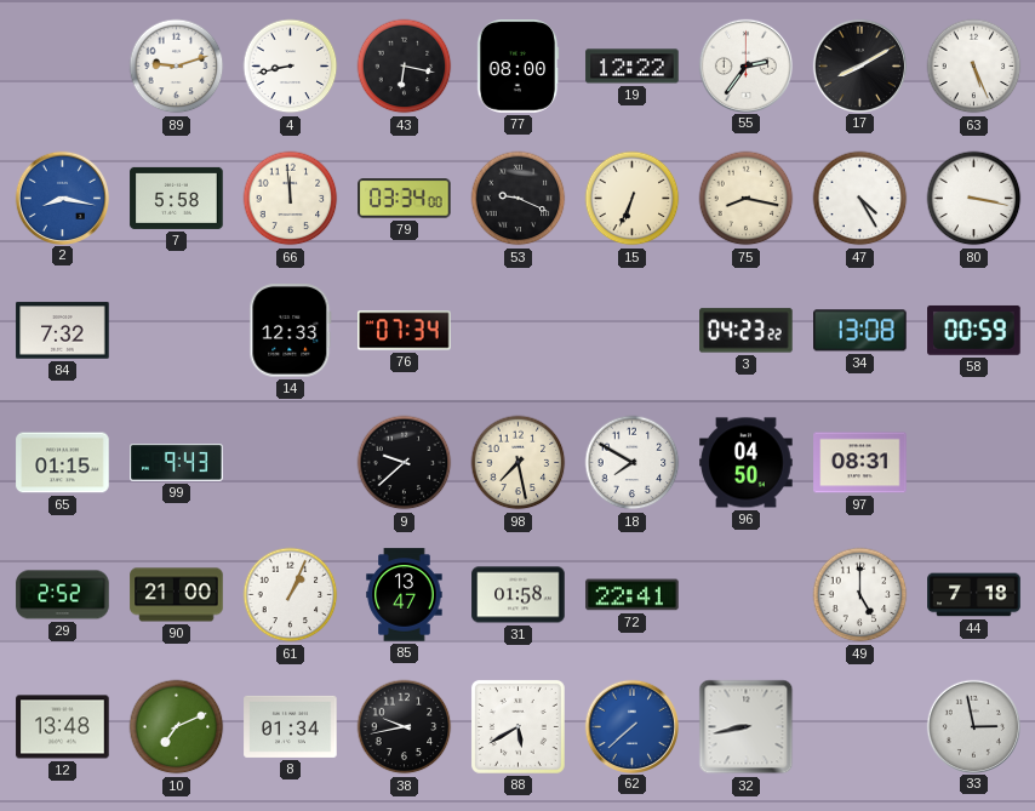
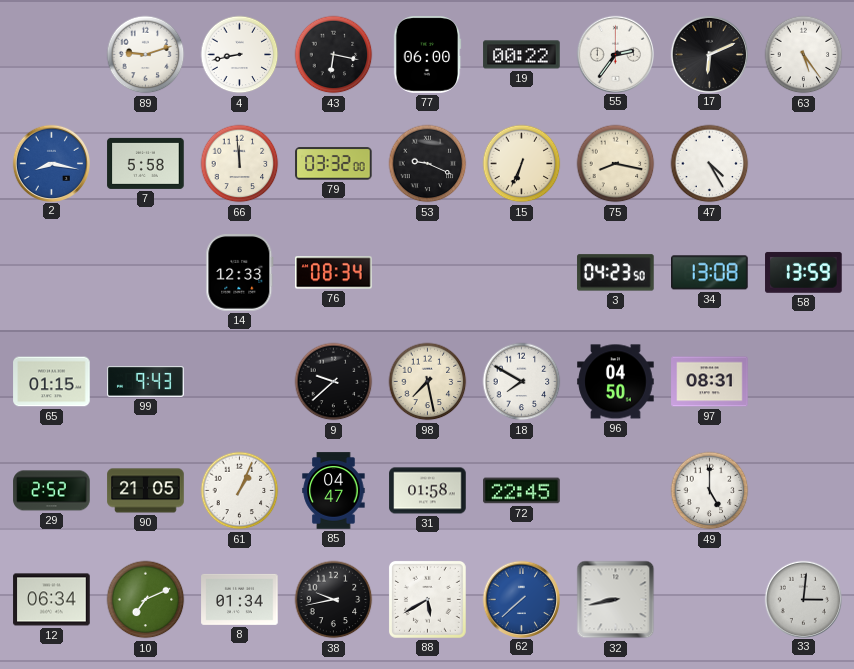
77: 08:00 -> 06:00
19: 12:22 -> 00:22
17: 8:10 -> 6:11
63: 5:26 -> 5:24
79: 03:34 -> 03:32
80: 3:17 -> none
84: 7:32 -> none
76: 07:34 -> 08:34
3: 04:23:22 -> 04:23:50
58: 00:59 -> 13:59
90: 21:00 -> 21:05
85: 13:47 -> 04:47
72: 22:41 -> 22:45
44: 7:18 -> none
12: 13:48 -> 06:34
33: 2:58 -> 3:01
